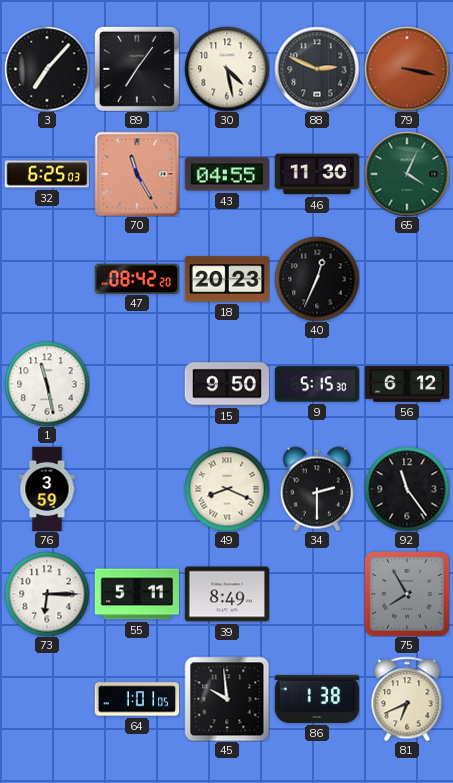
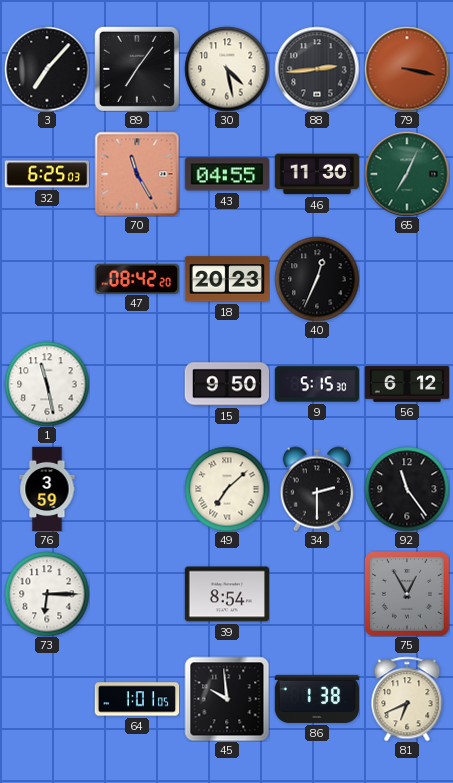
88: 2:49 -> 2:44
65: 4:04 -> 7:04
49: 8:19 -> 7:08
55: 5:11 -> none
39: 8:49 -> 8:54
75: 7:55 -> 12:55
